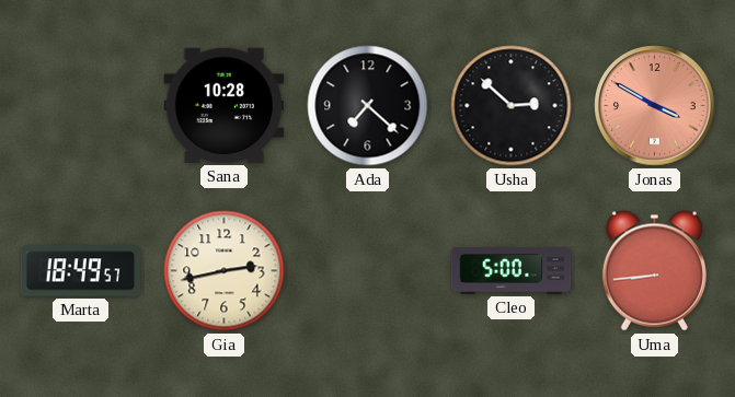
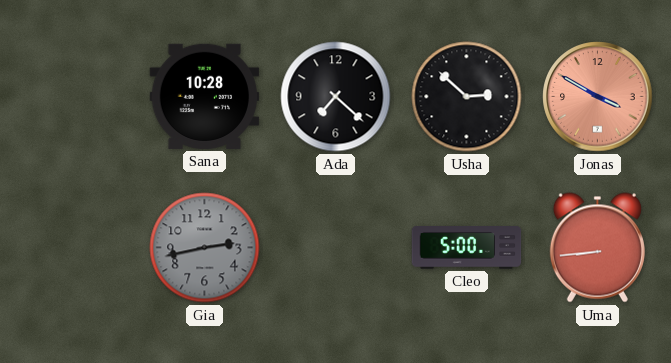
Marta: 18:49 -> none
Gia dial: cream -> grey
